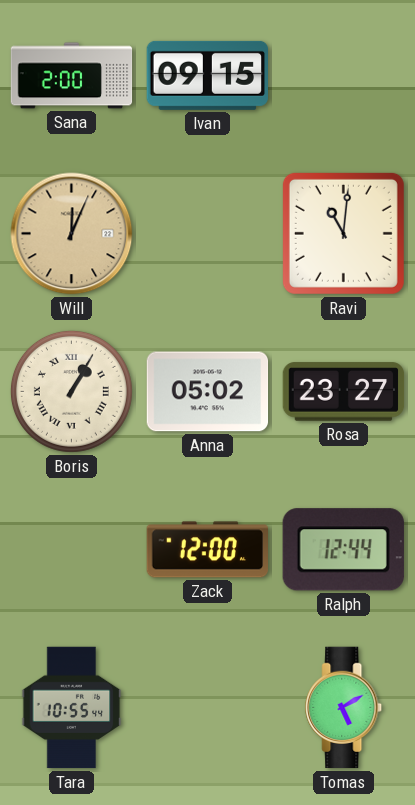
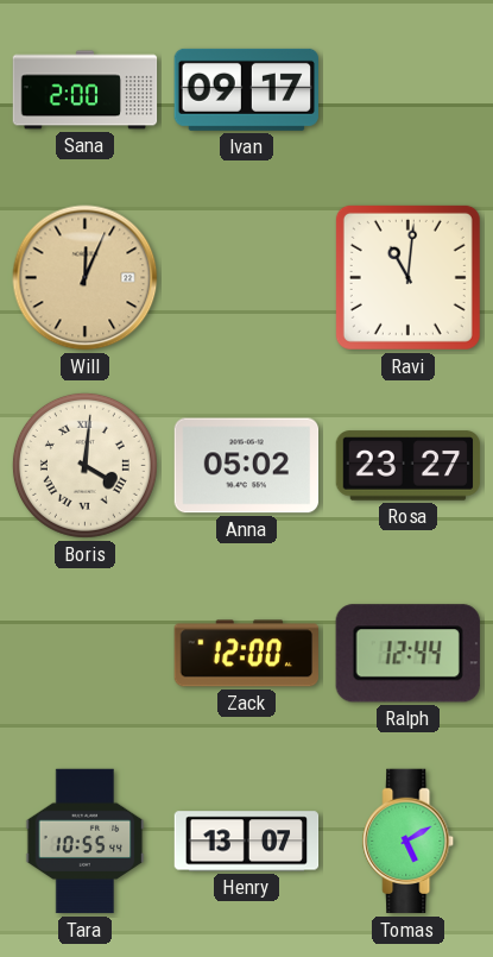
Ivan: 09:15 -> 09:17
Boris: 1:05 -> 4:01
Henry: none -> 13:07
